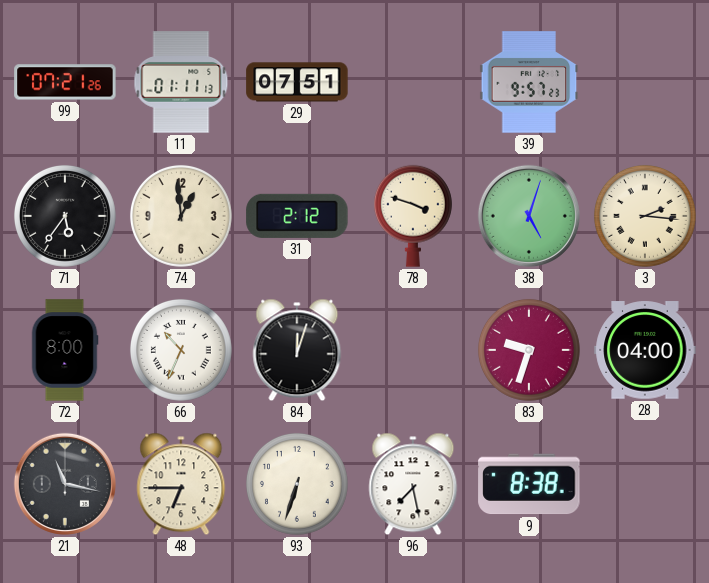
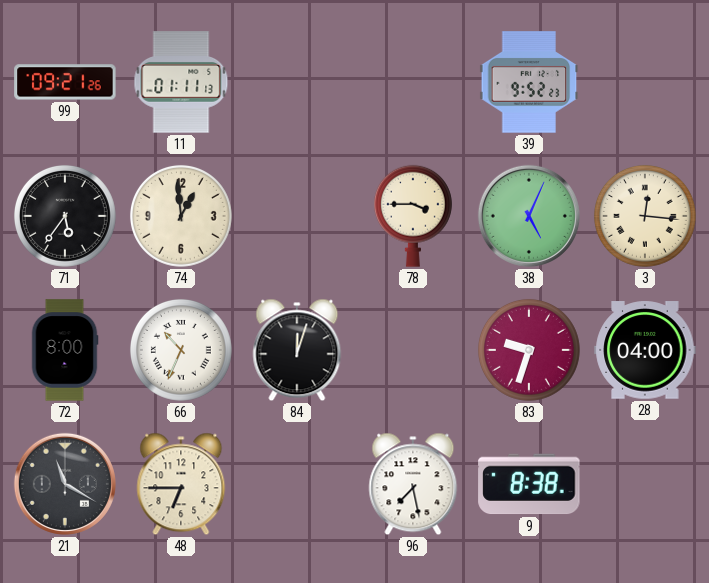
99: 07:21 -> 09:21
29: 07:51 -> none
39: 9:57 -> 9:52
31: 2:12 -> none
78: 3:48 -> 3:45
38: 5:03 -> 5:04
3: 2:16 -> 12:16
21: 11:17 -> 11:20
93: 6:33 -> none
